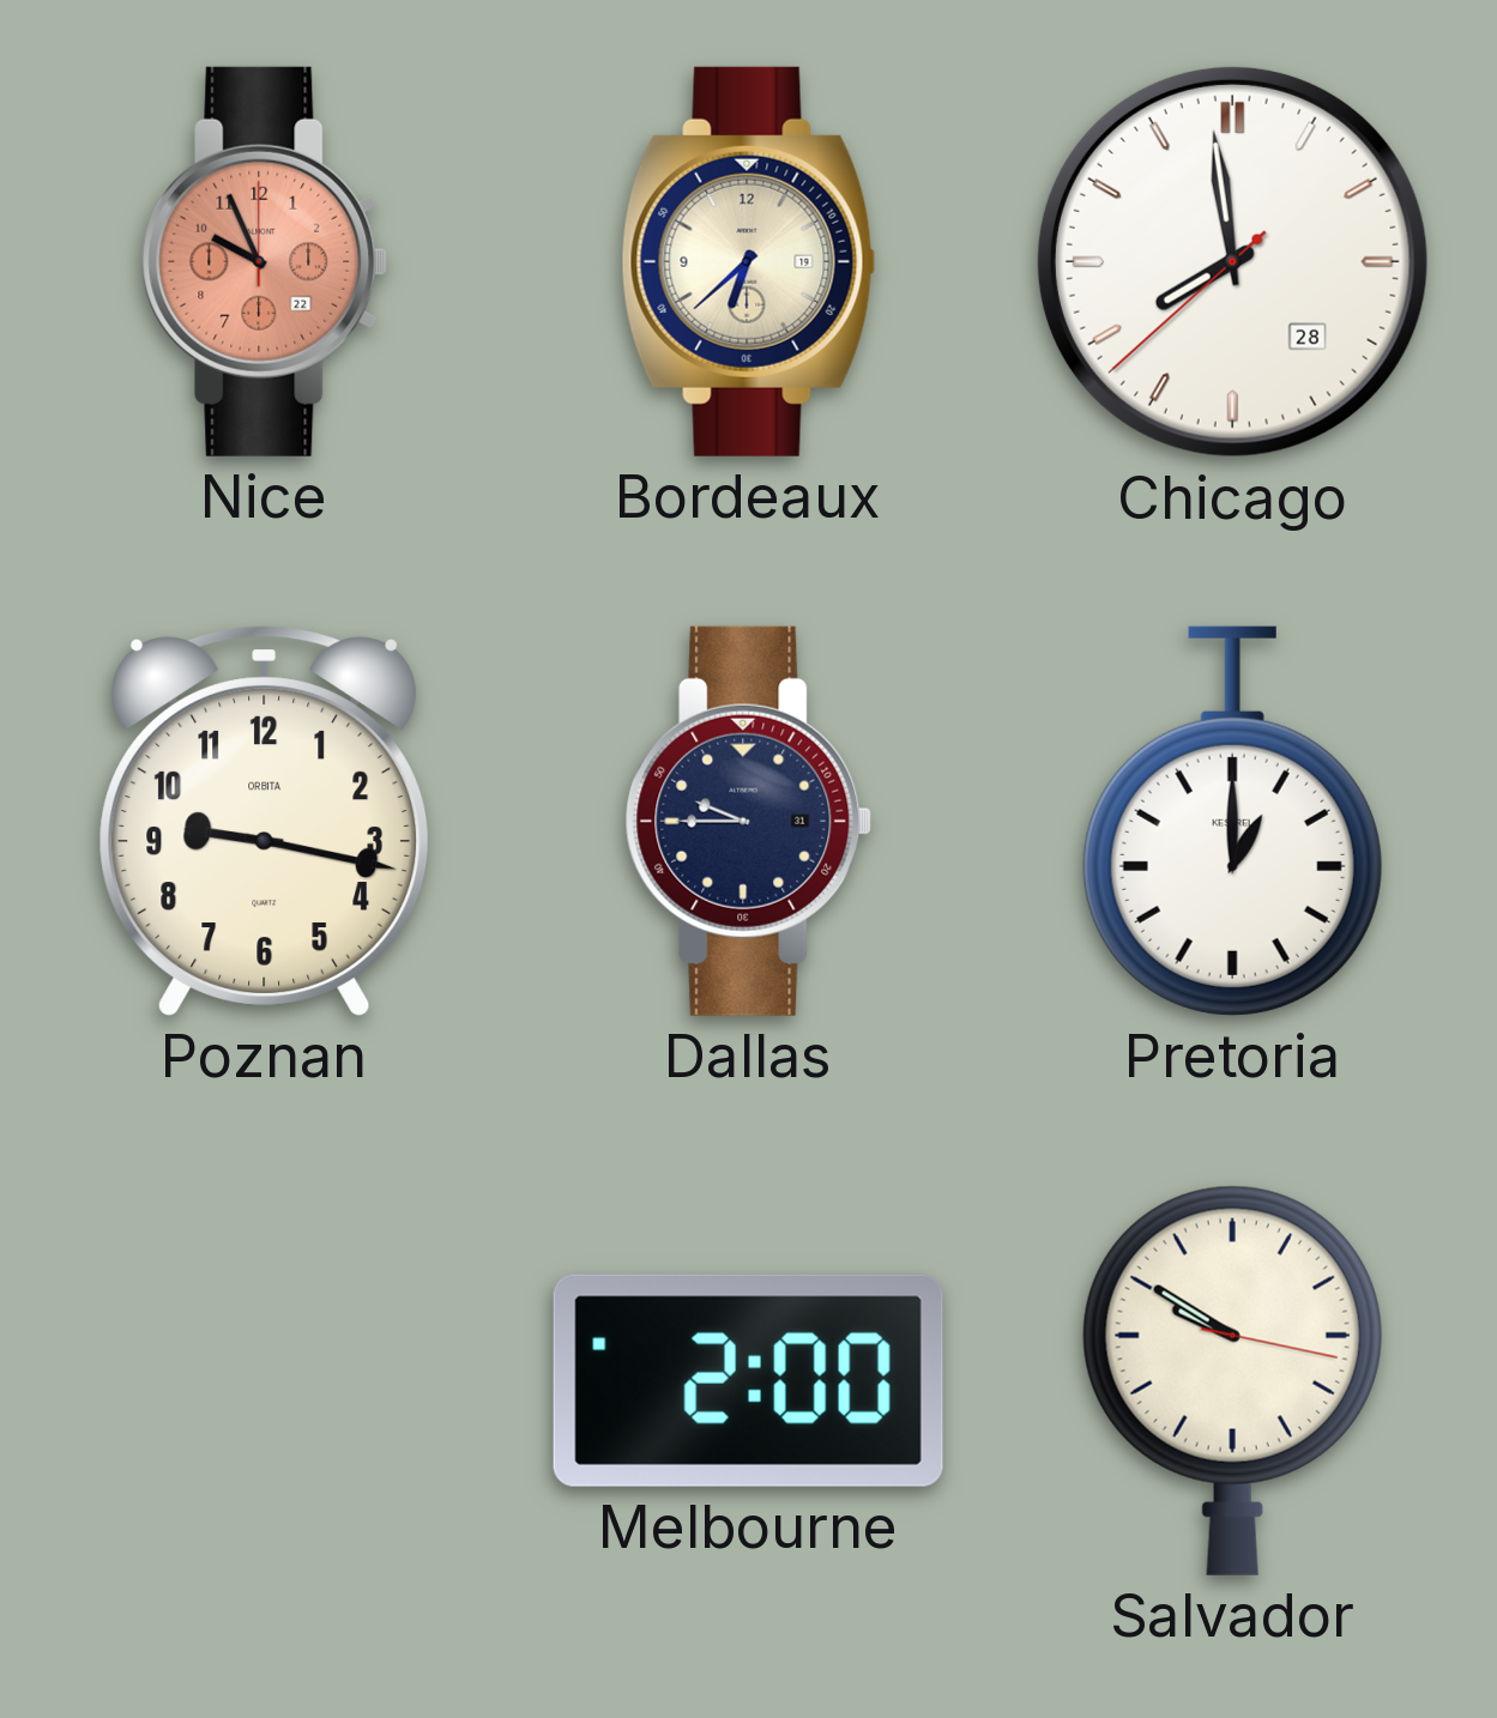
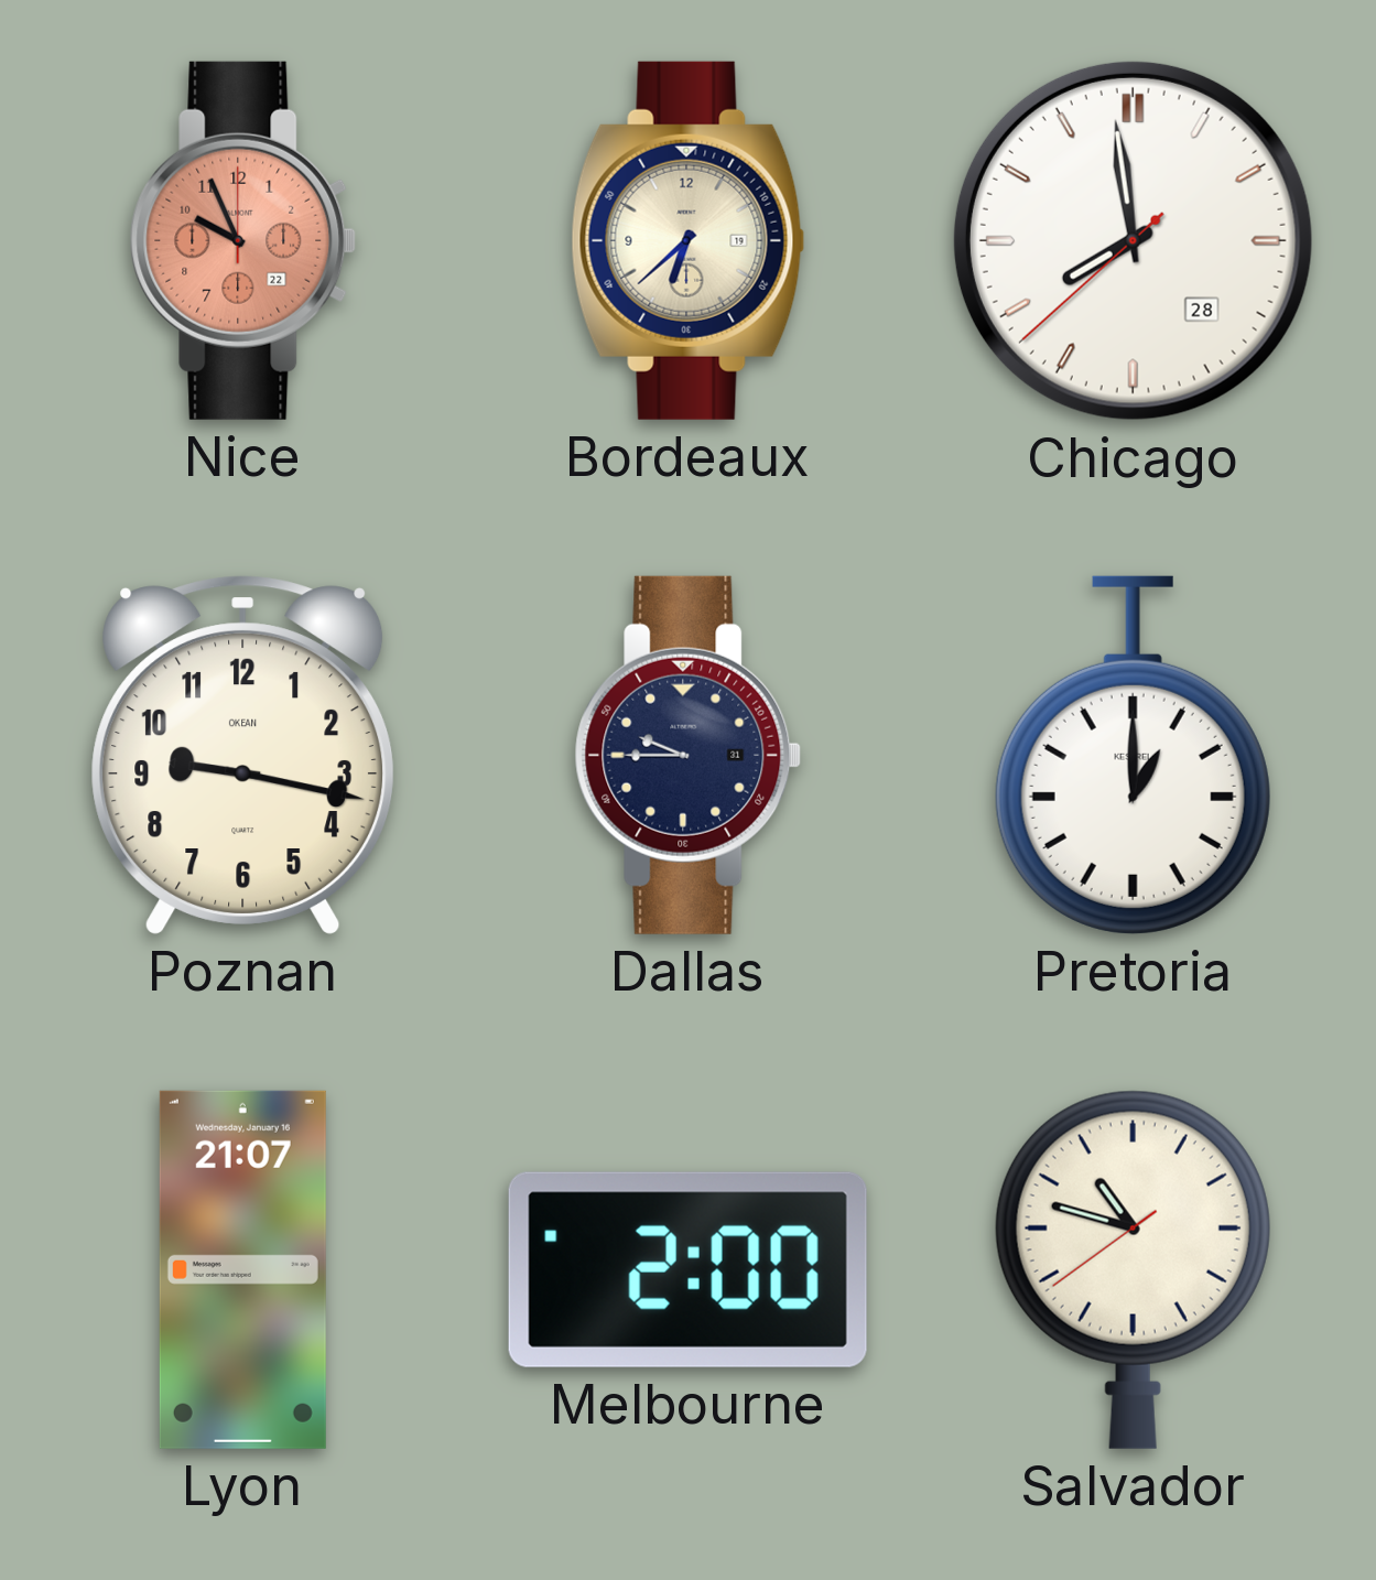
Poznan brand: ORBITA -> OKEAN
Lyon: none -> 21:07
Salvador: 9:50 -> 10:47
